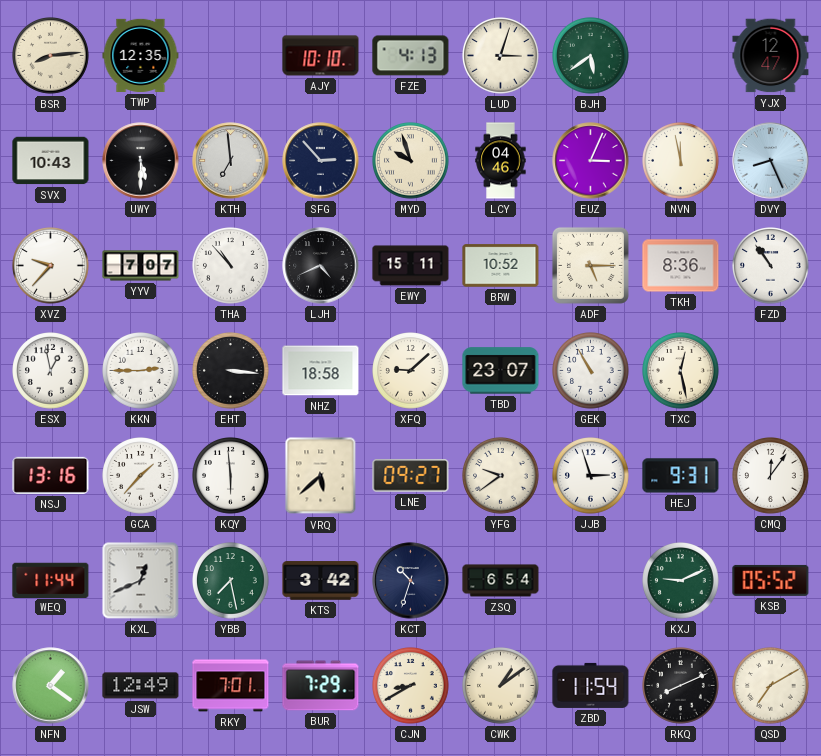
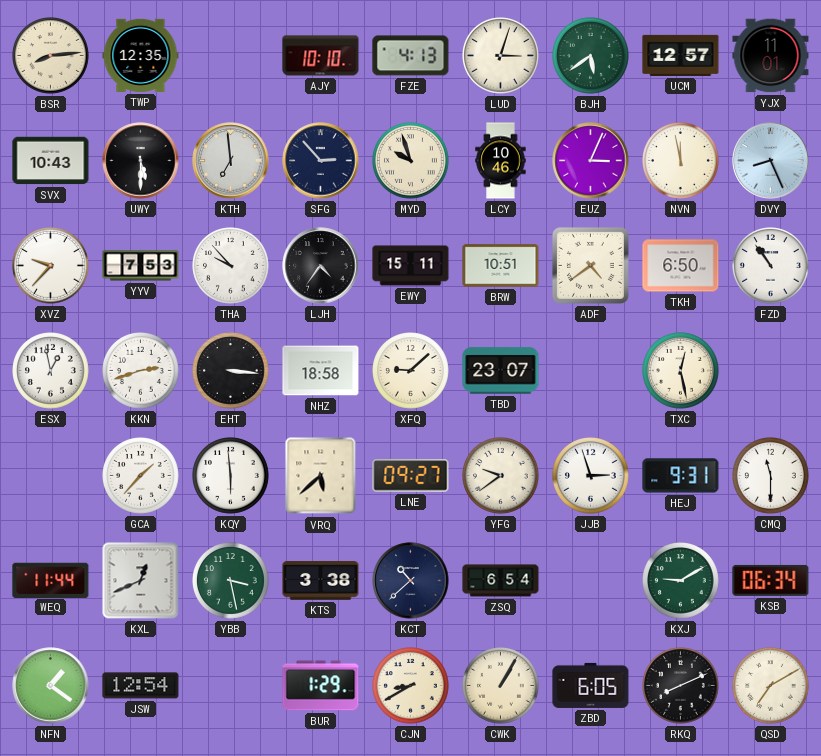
UCM: none -> 12:57
YJX: 12:47 -> 11:01
LCY: 04:46 -> 10:46
YYV: 7:07 -> 7:53
THA: 10:53 -> 9:53
LJH: 4:41 -> 4:36
BRW: 10:52 -> 10:51
ADF: 5:15 -> 4:39
TKH: 8:36 -> 6:50
KKN: 2:45 -> 2:42
GEK: 10:55 -> none
NSJ: 13:16 -> none
CMQ: 12:06 -> 11:30
YBB: 7:28 -> 3:28
KTS: 3:42 -> 3:38
KCT: 10:33 -> 10:38
KXJ: 9:11 -> 9:10
KSB: 05:52 -> 06:34
JSW: 12:49 -> 12:54
RKY: 7:01 -> none
BUR: 7:29 -> 1:29
CWK: 1:09 -> 1:05
ZBD: 11:54 -> 6:05
